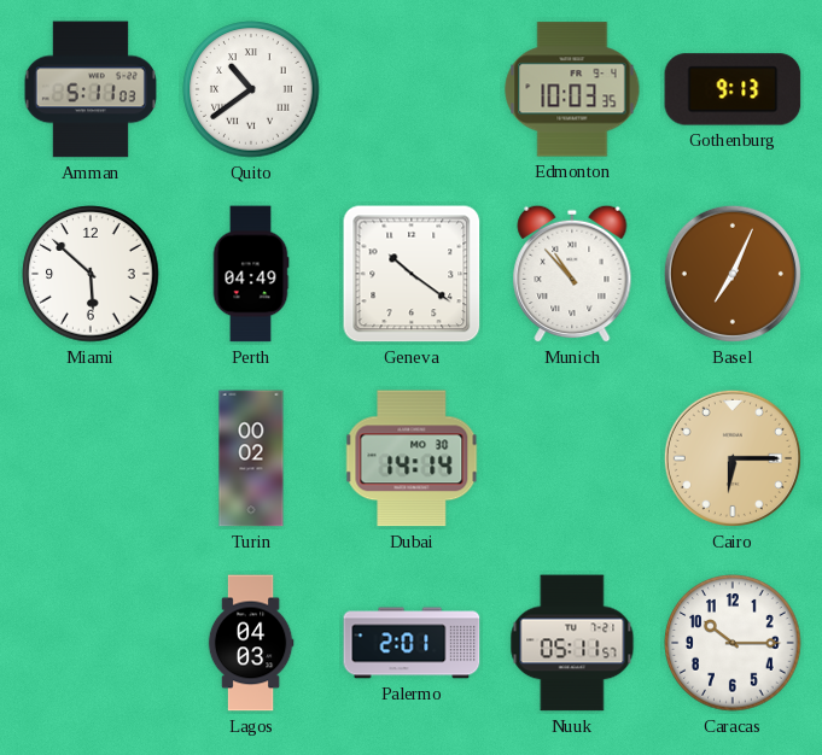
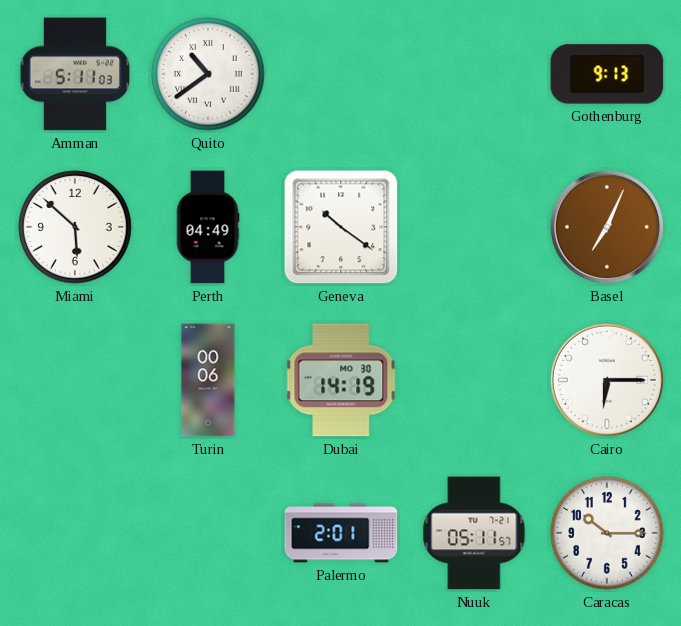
Edmonton: 10:03 -> none
Munich: 10:53 -> none
Turin: 00:02 -> 00:06
Dubai: 14:14 -> 14:19
Cairo dial: champagne -> white
Lagos: 04:03 -> none
